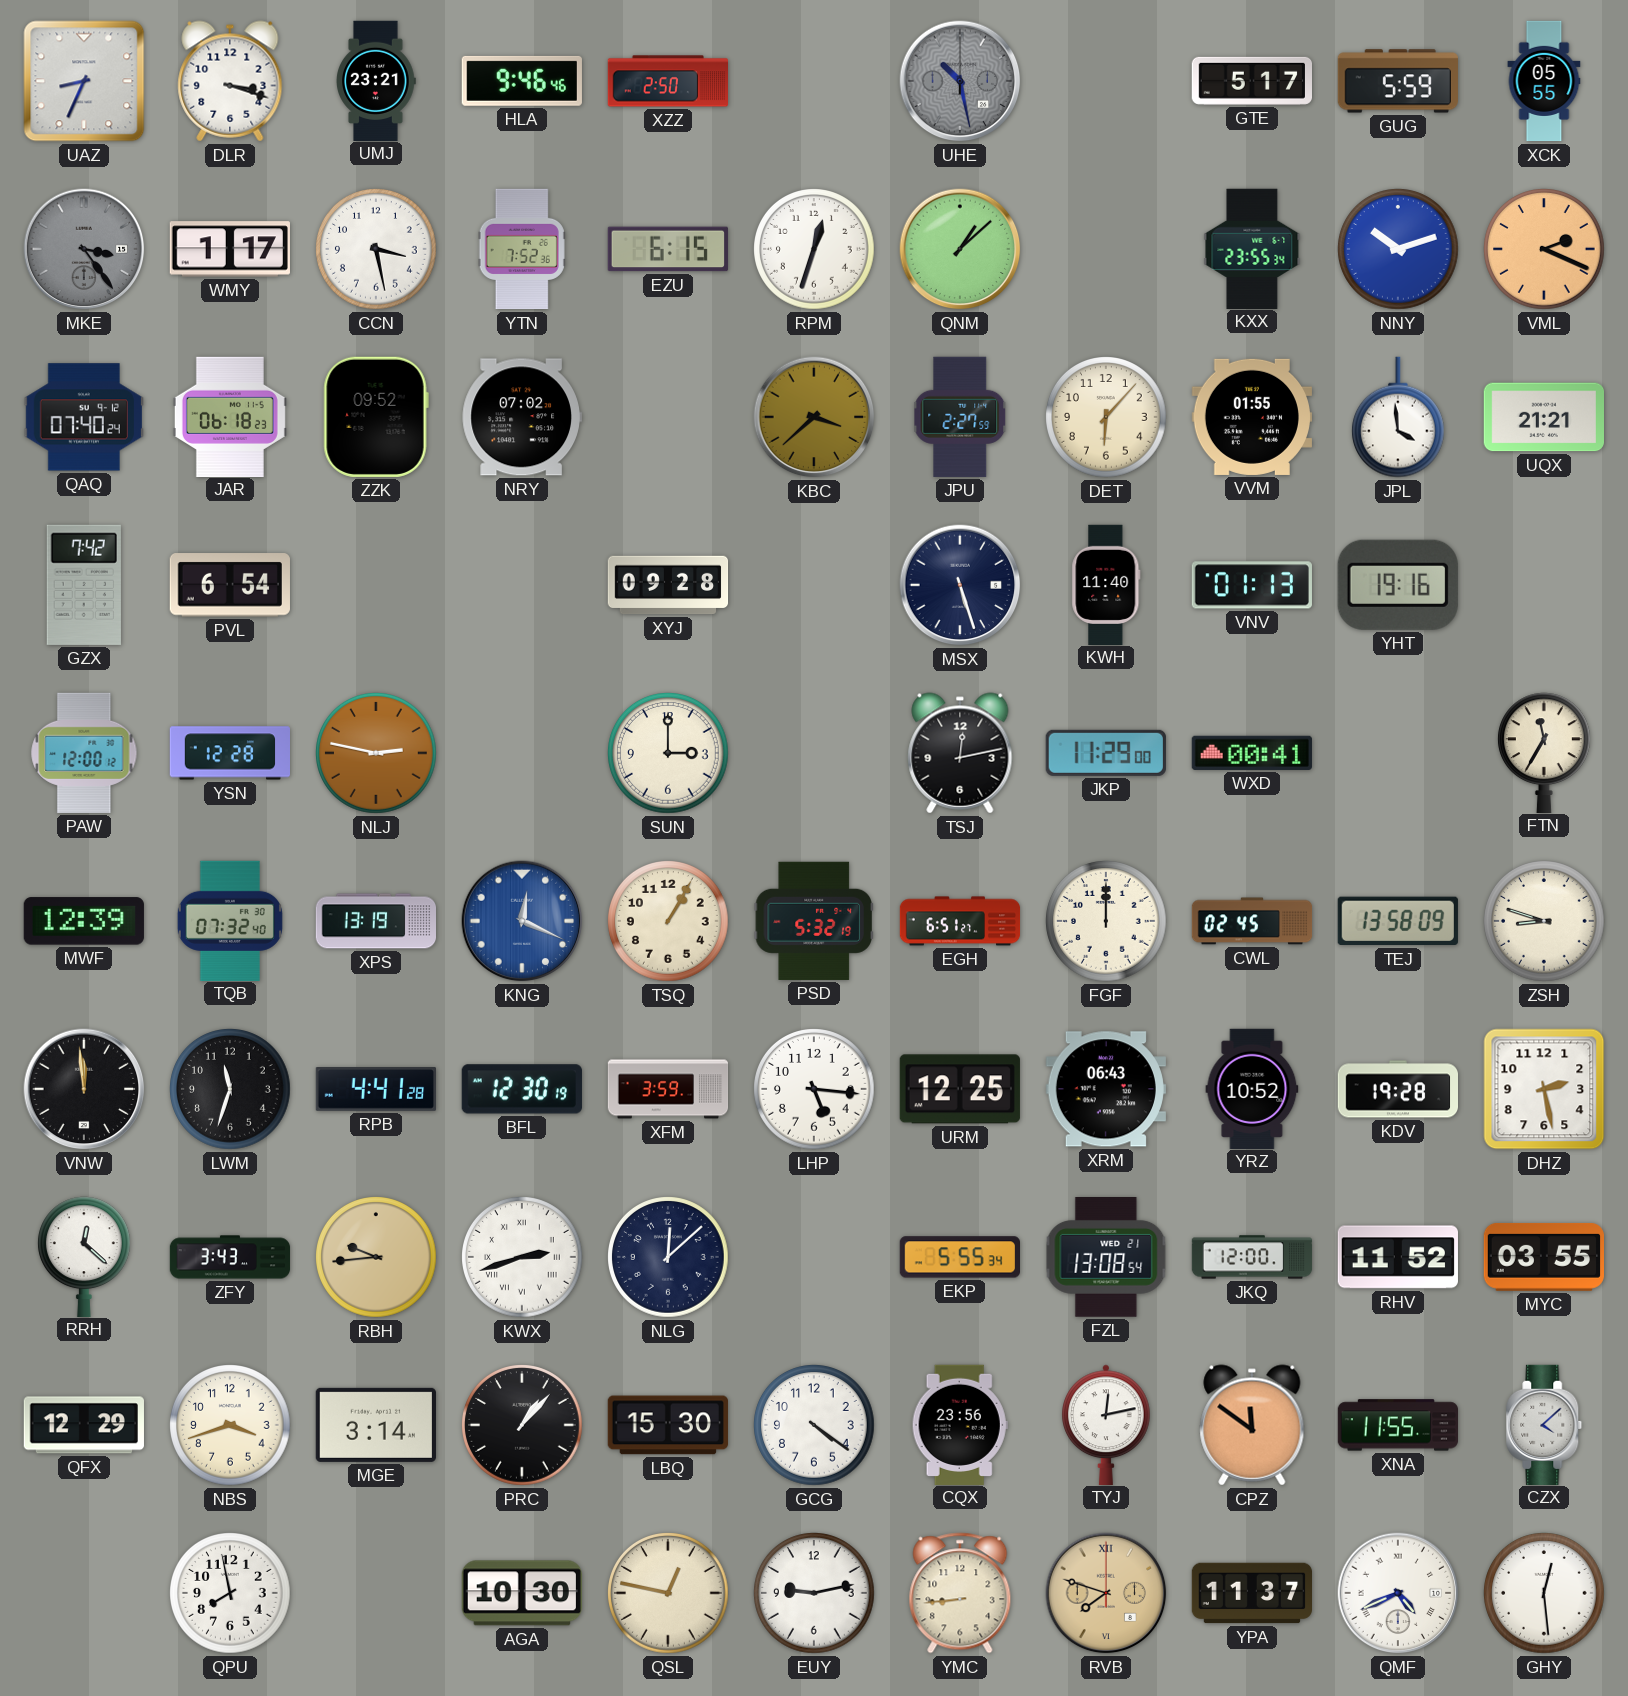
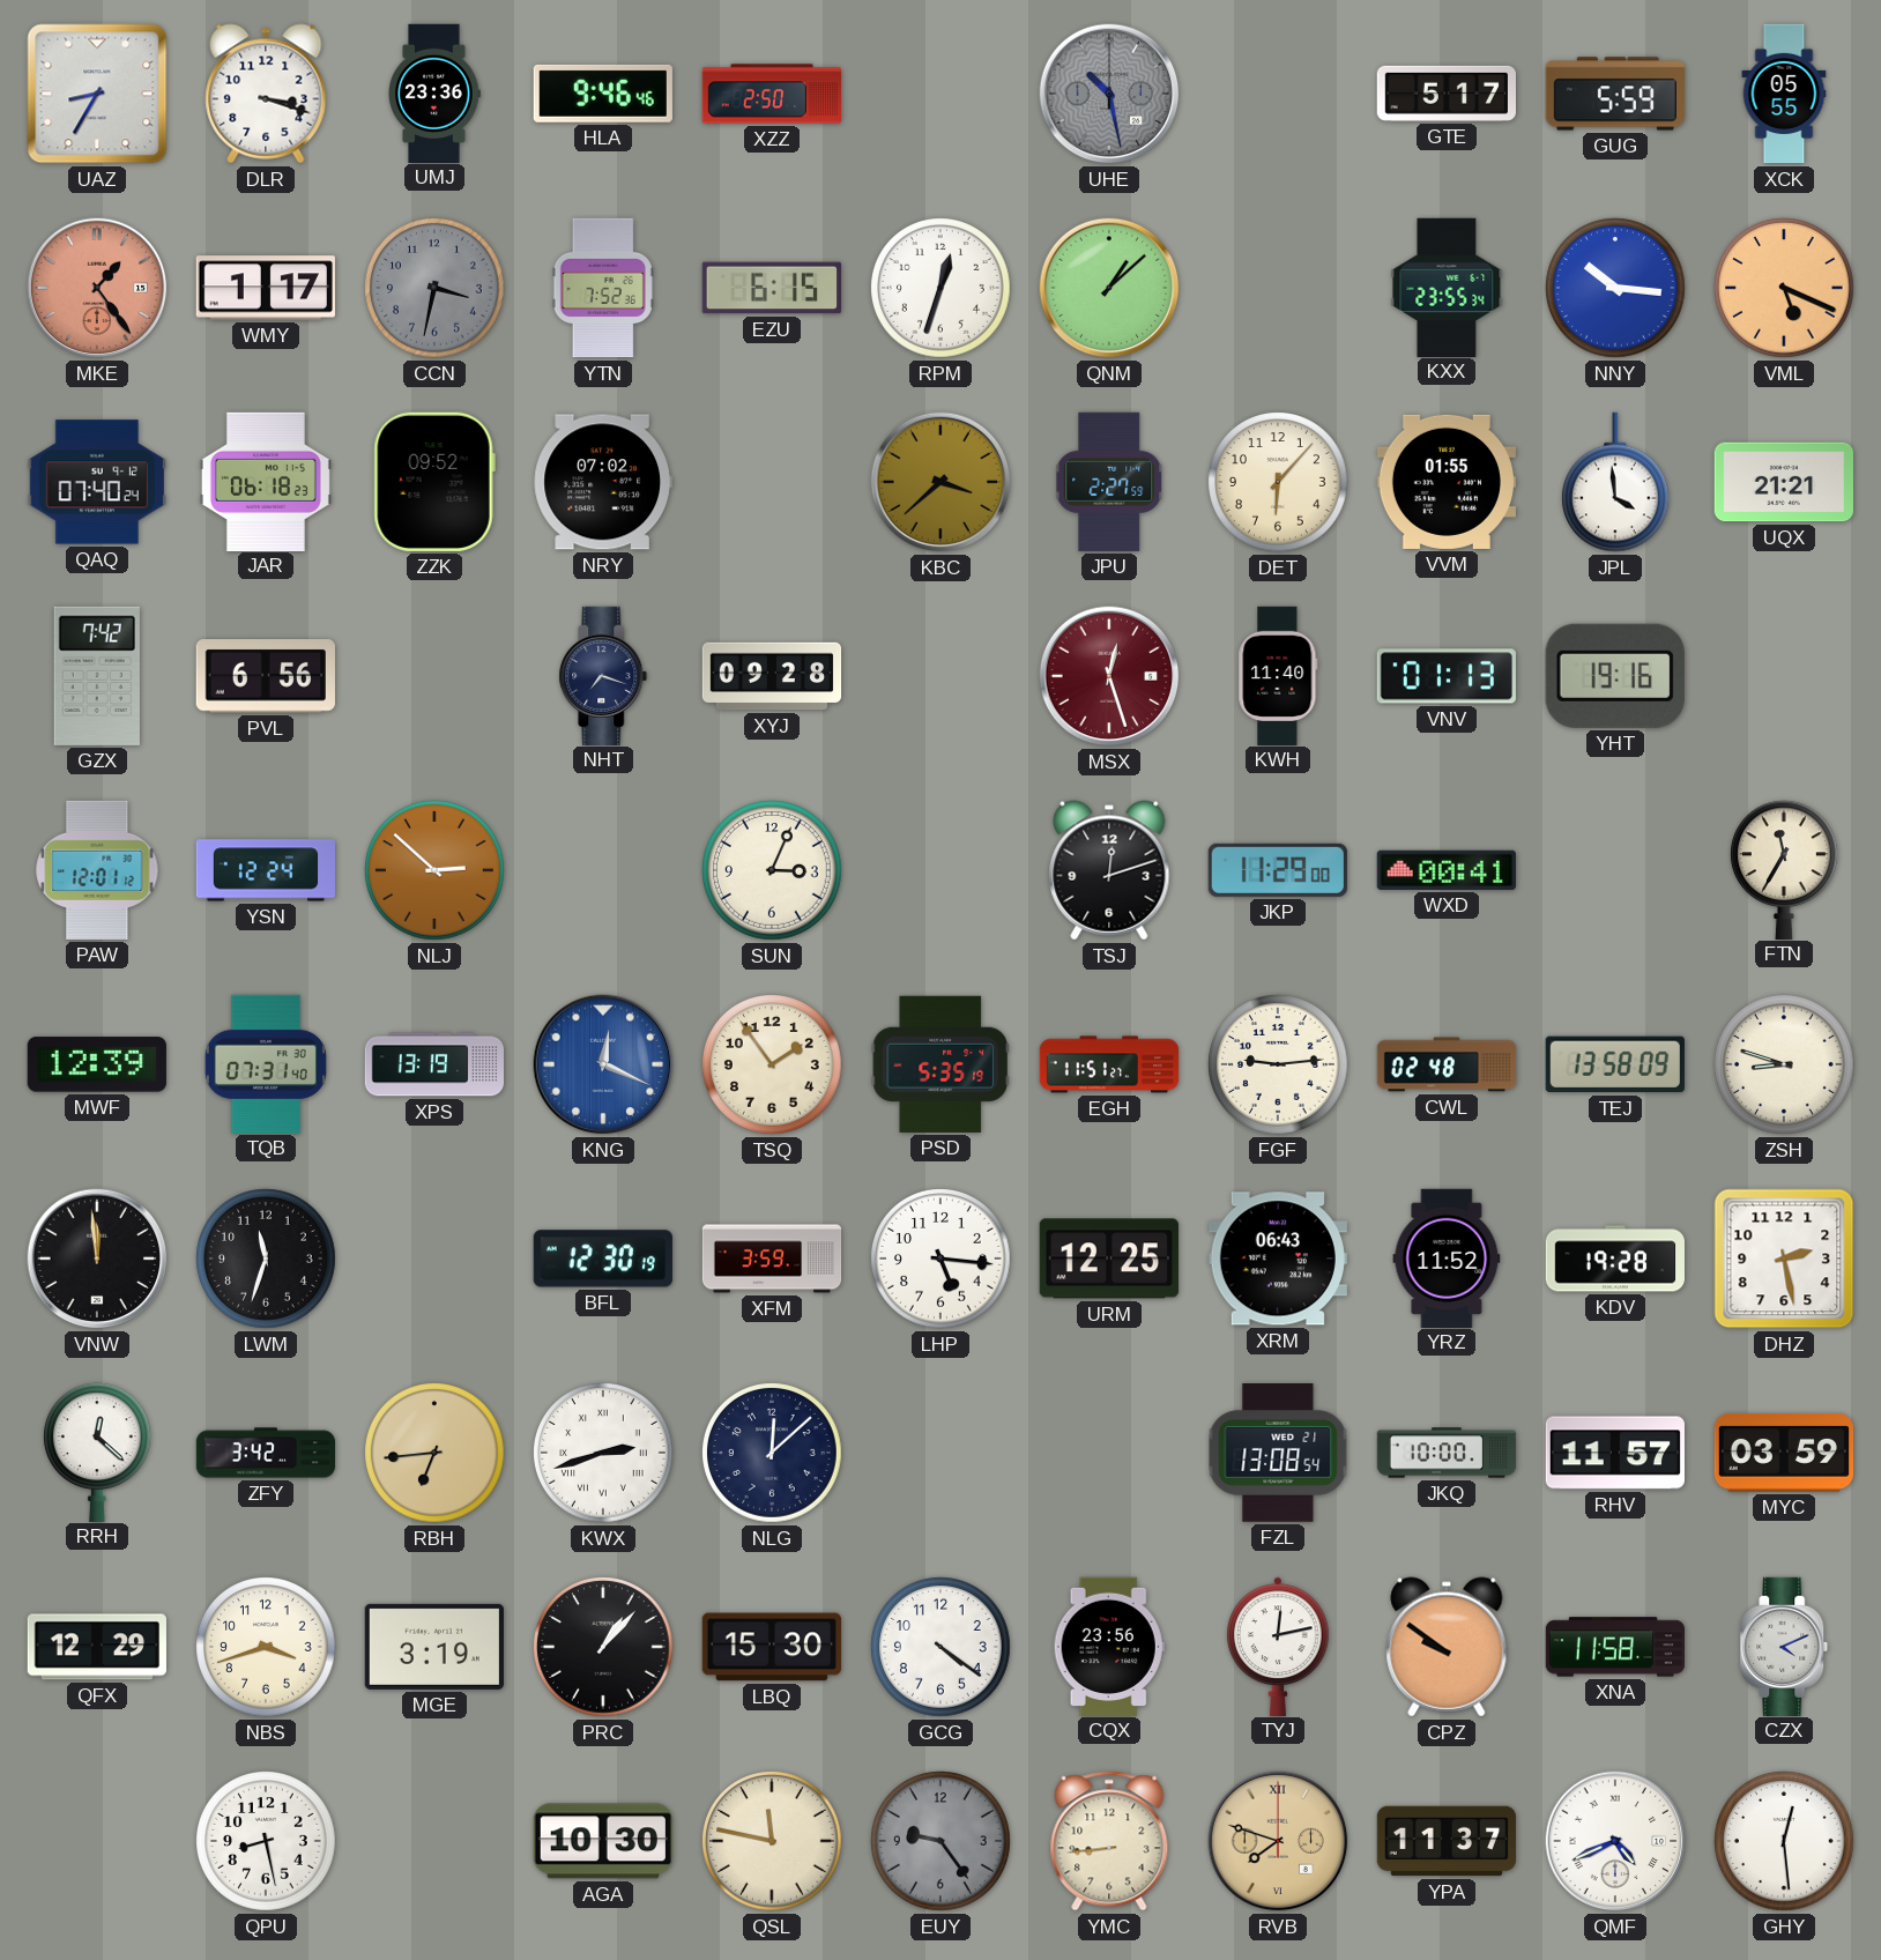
UAZ: 8:34 -> 8:35
UMJ: 23:21 -> 23:36
MKE: 3:24 -> 1:24
MKE dial: grey -> salmon
CCN: 3:28 -> 3:32
CCN dial: white -> grey
NNY: 10:12 -> 10:16
VML: 2:19 -> 5:19
PVL: 6:54 -> 6:56
NHT: none -> 7:18
MSX: 5:27 -> 12:27
MSX dial: navy -> burgundy
PAW: 12:00 -> 12:01
YSN: 12:28 -> 12:24
NLJ: 2:47 -> 2:52
SUN: 3:00 -> 3:04
TSJ: 12:13 -> 12:12
TQB: 07:32 -> 07:31
TSQ: 1:05 -> 1:54
PSD: 5:32 -> 5:35
EGH: 6:51 -> 11:51
FGF: 12:00 -> 9:14
CWL: 02:45 -> 02:48
RPB: 4:41 -> none
YRZ: 10:52 -> 11:52
ZFY: 3:43 -> 3:42
RBH: 9:44 -> 6:44
EKP: 5:55 -> none
JKQ: 12:00 -> 10:00
RHV: 11:52 -> 11:57
MYC: 03:55 -> 03:59
MGE: 3:14 -> 3:19
CPZ: 11:51 -> 9:51
XNA: 11:55 -> 11:58
CZX: 4:08 -> 4:11
QPU: 7:58 -> 8:28
QSL: 12:47 -> 11:47
EUY: 9:13 -> 9:24
EUY dial: white -> grey
